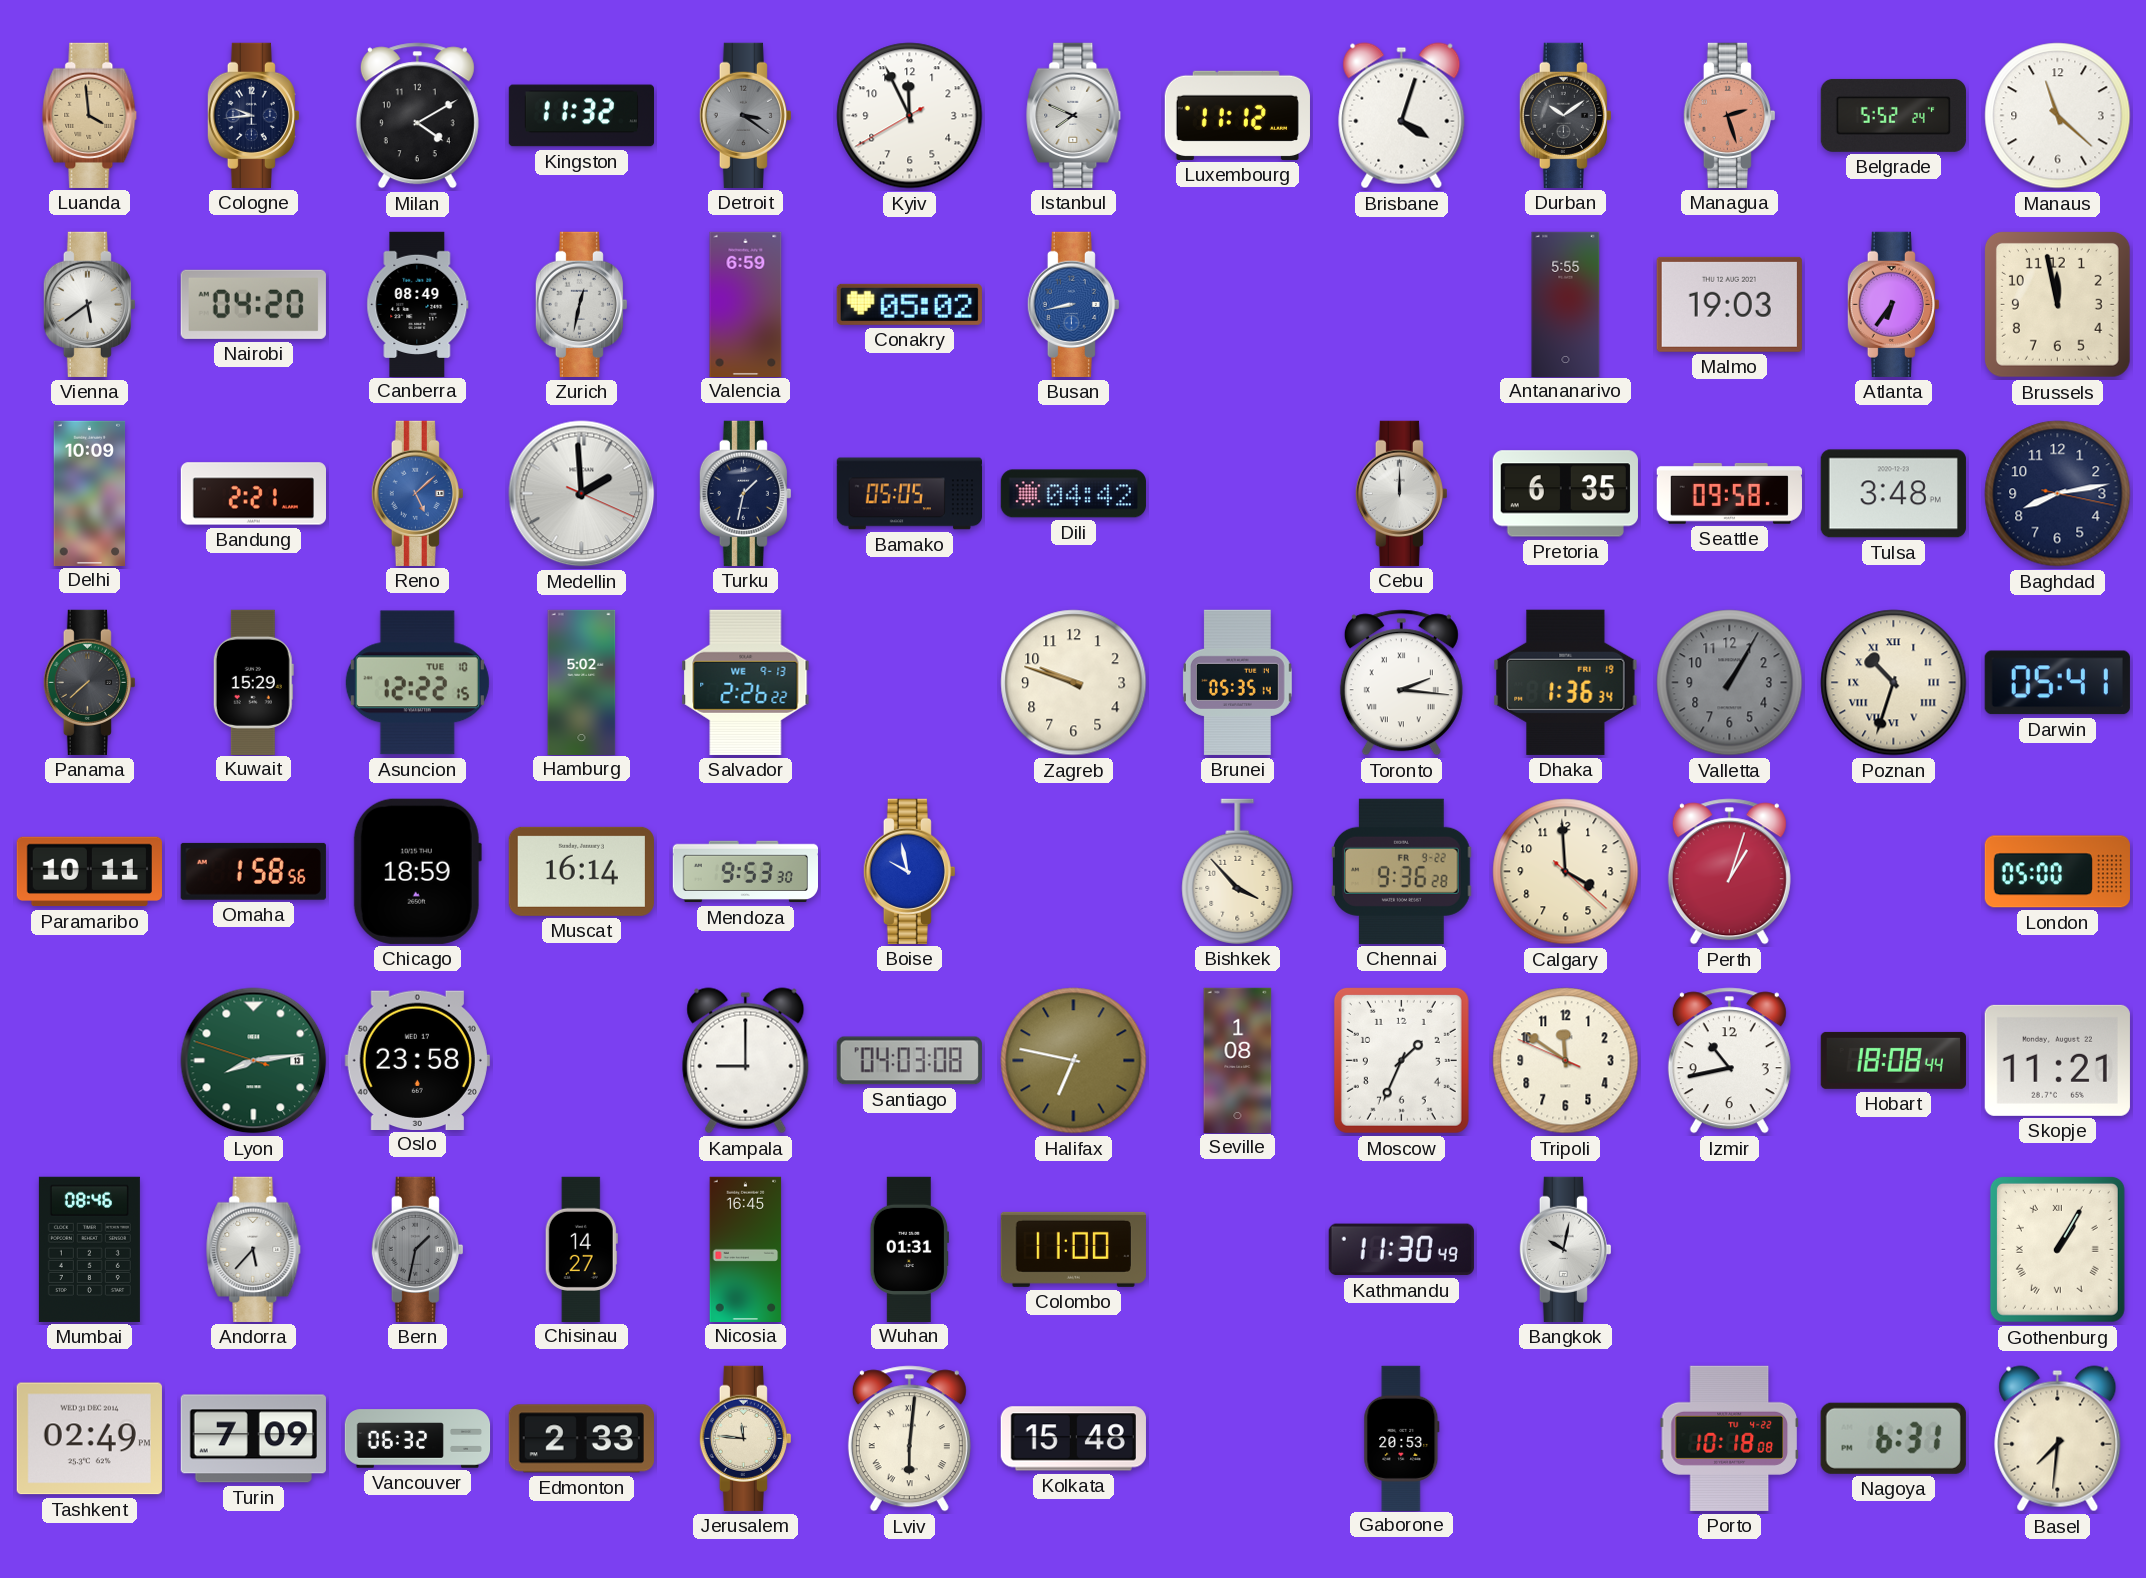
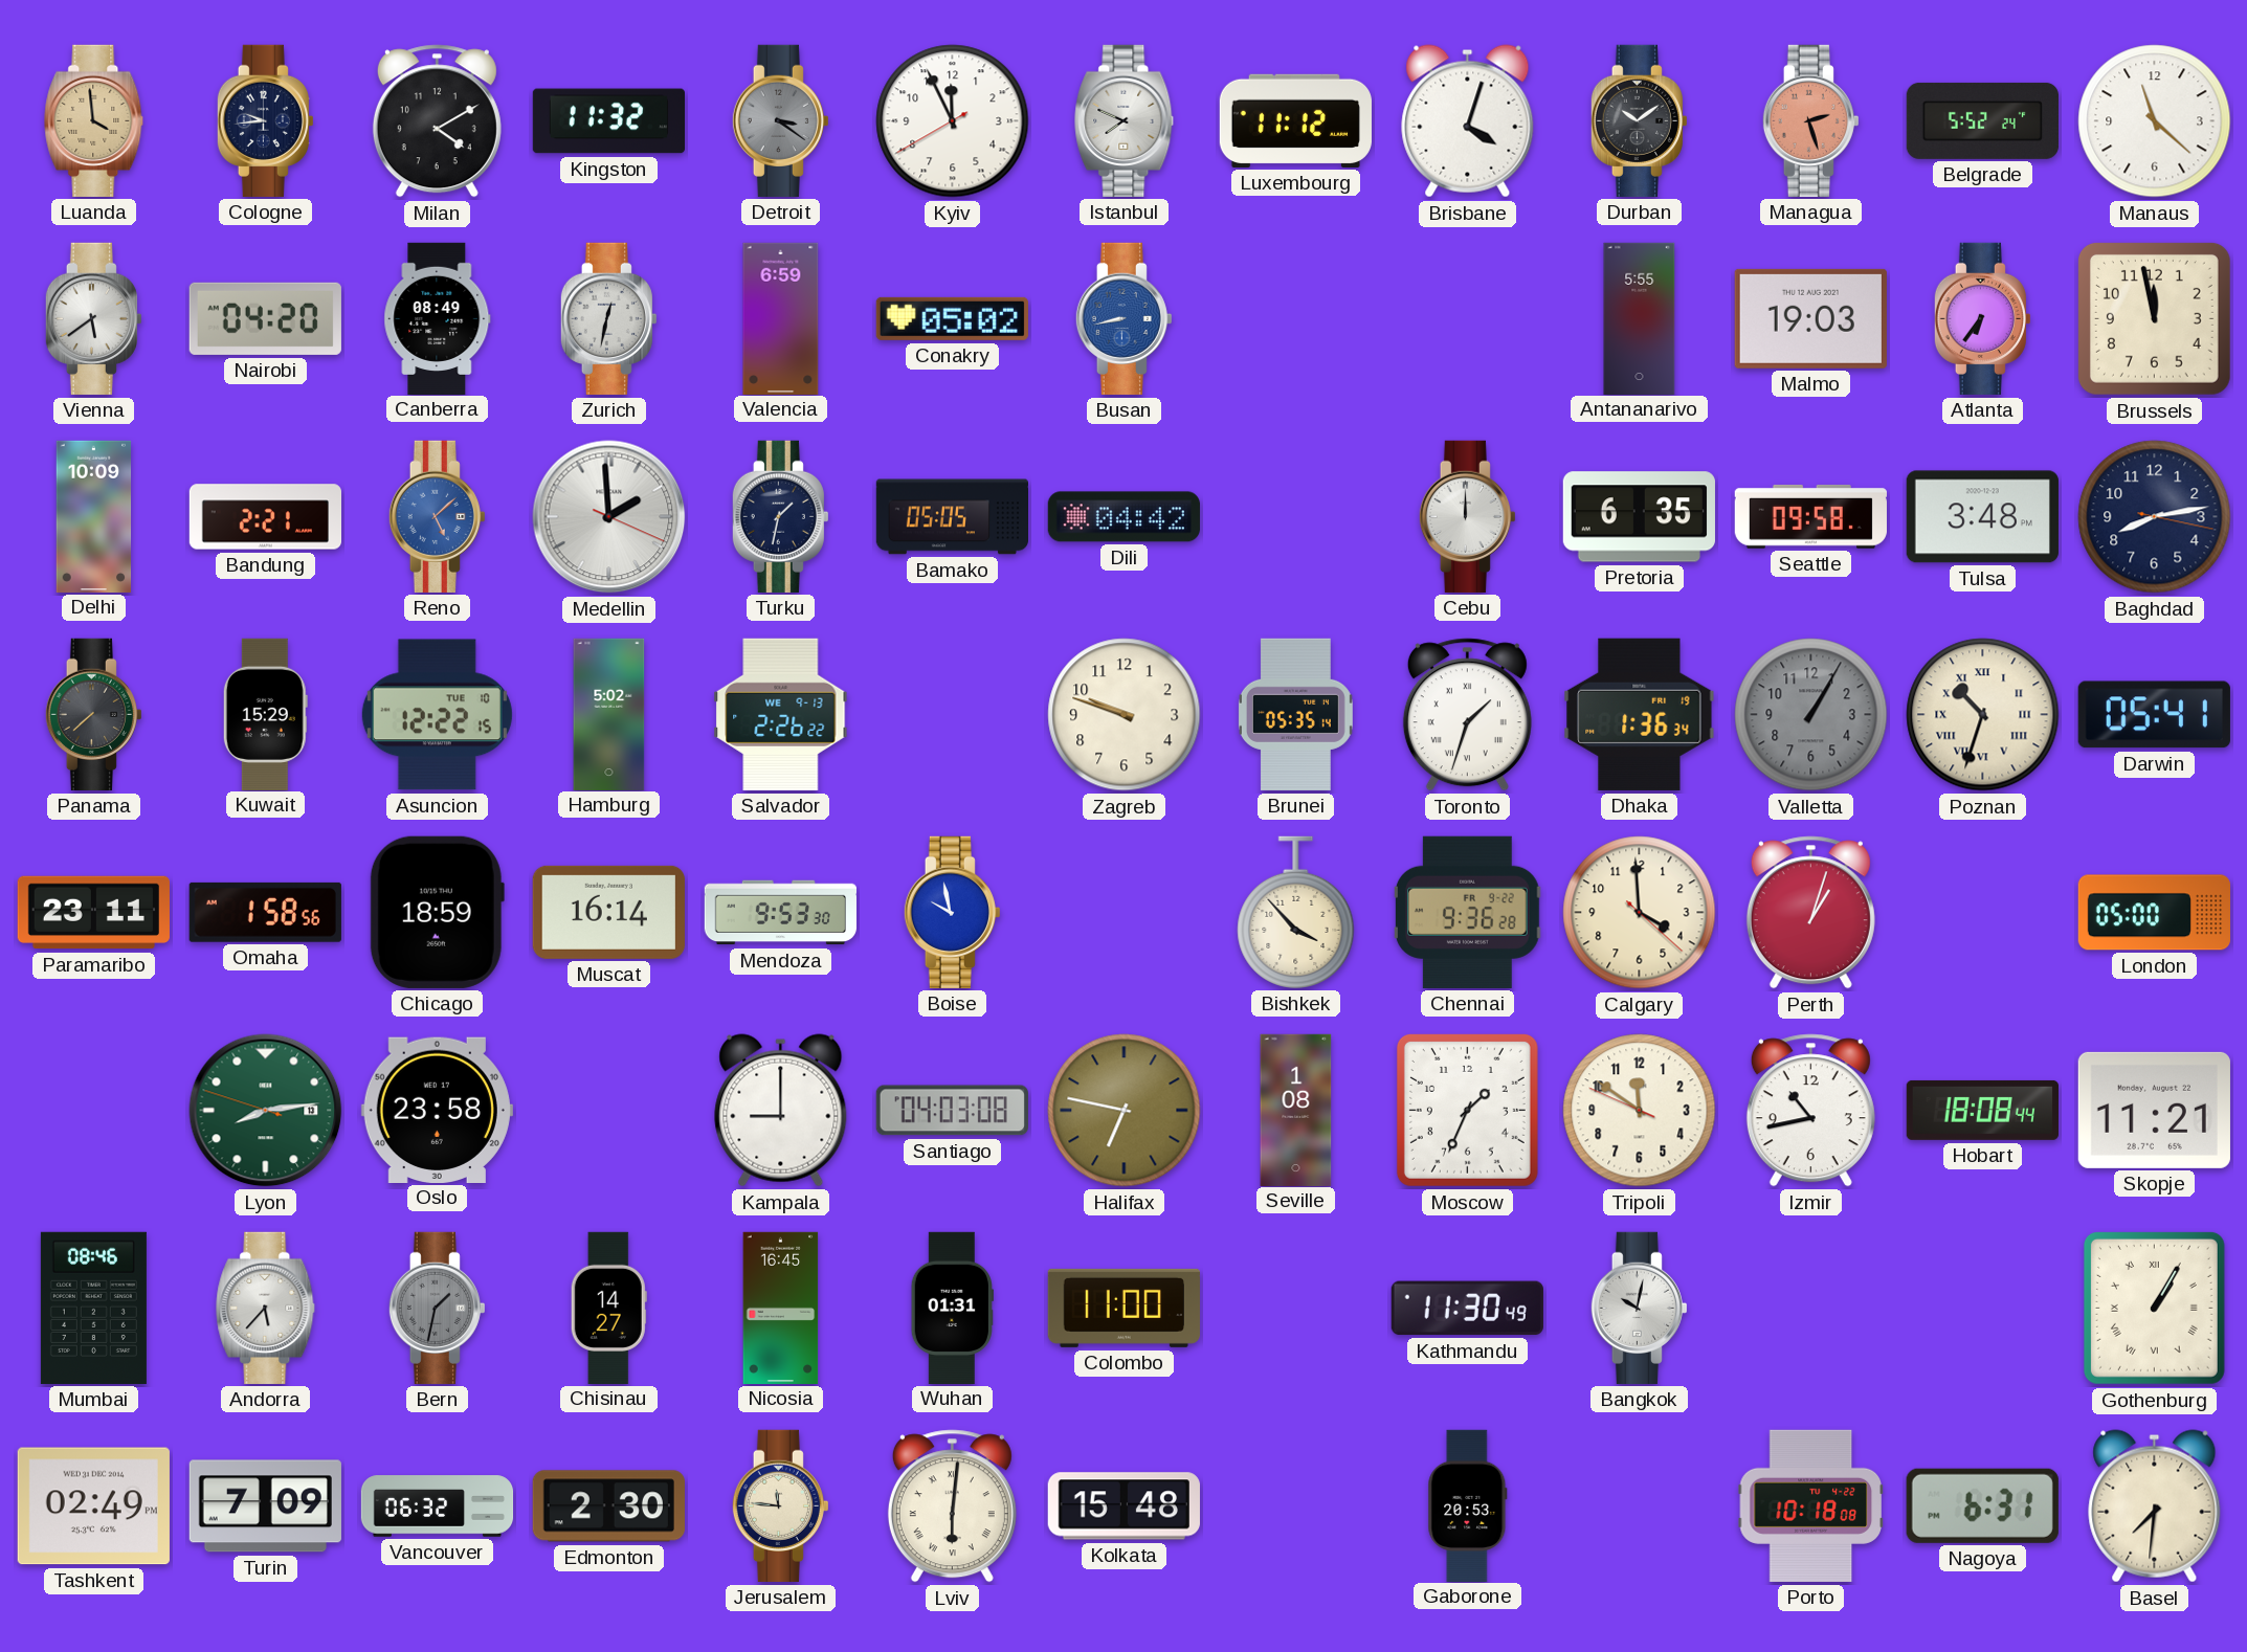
Toronto: 2:16 -> 1:33
Paramaribo: 10:11 -> 23:11
Edmonton: 2:33 -> 2:30
